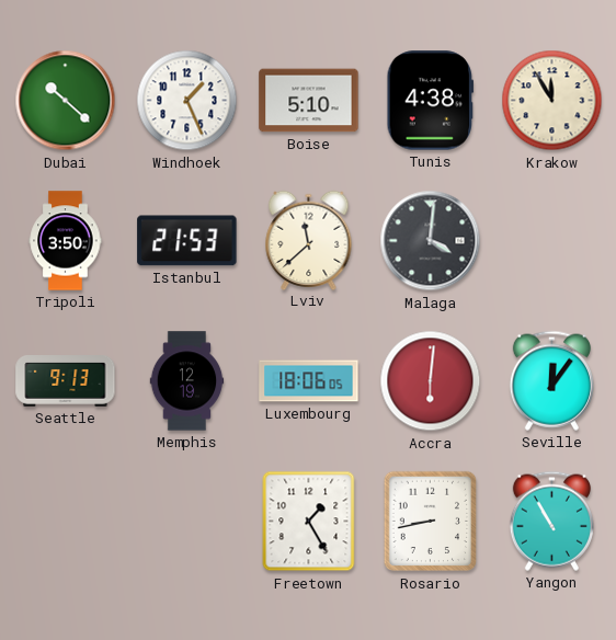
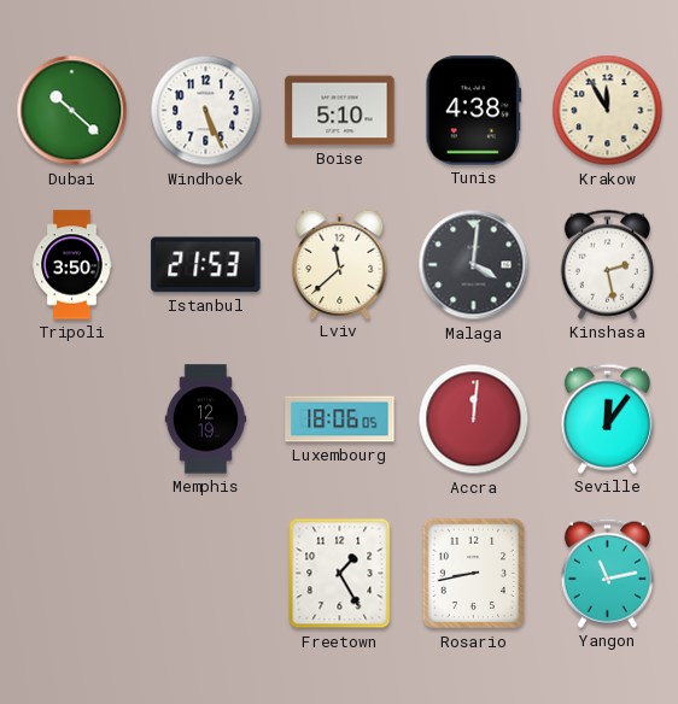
Windhoek: 1:26 -> 5:26
Kinshasa: none -> 2:28
Seattle: 9:13 -> none
Accra: 6:01 -> 12:01
Yangon: 10:55 -> 11:13
